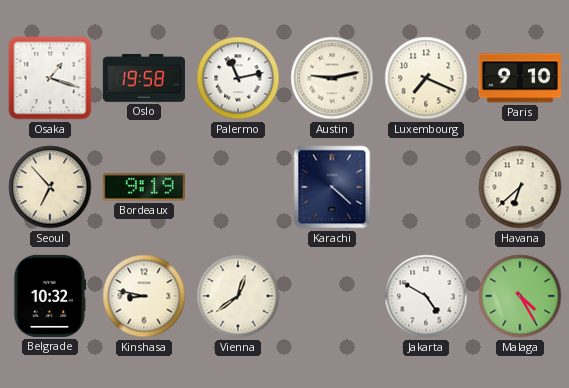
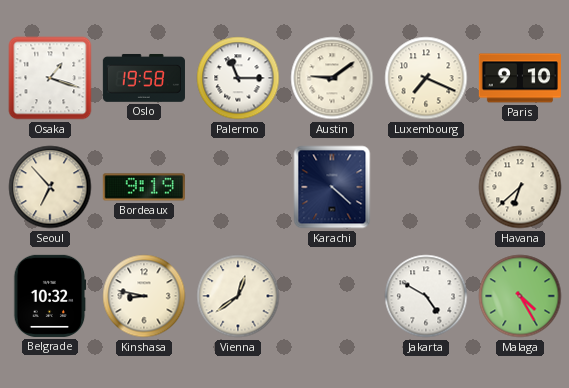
Palermo: 11:13 -> 11:15
Austin: 9:13 -> 9:09
